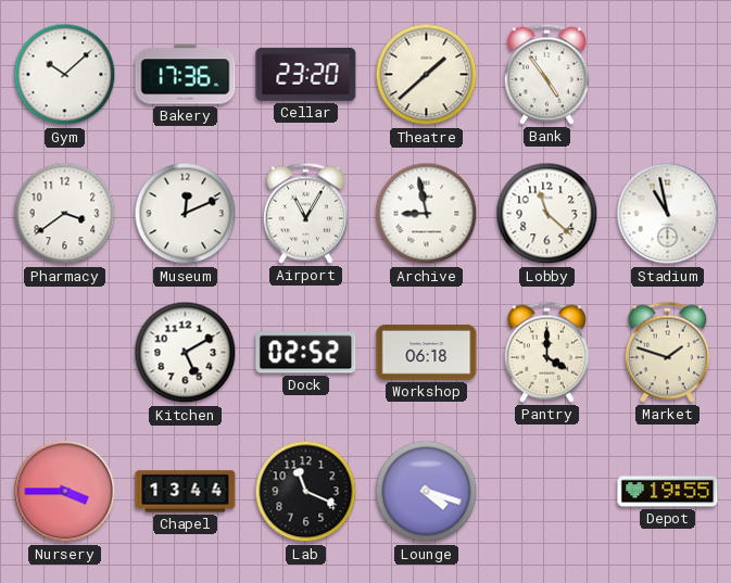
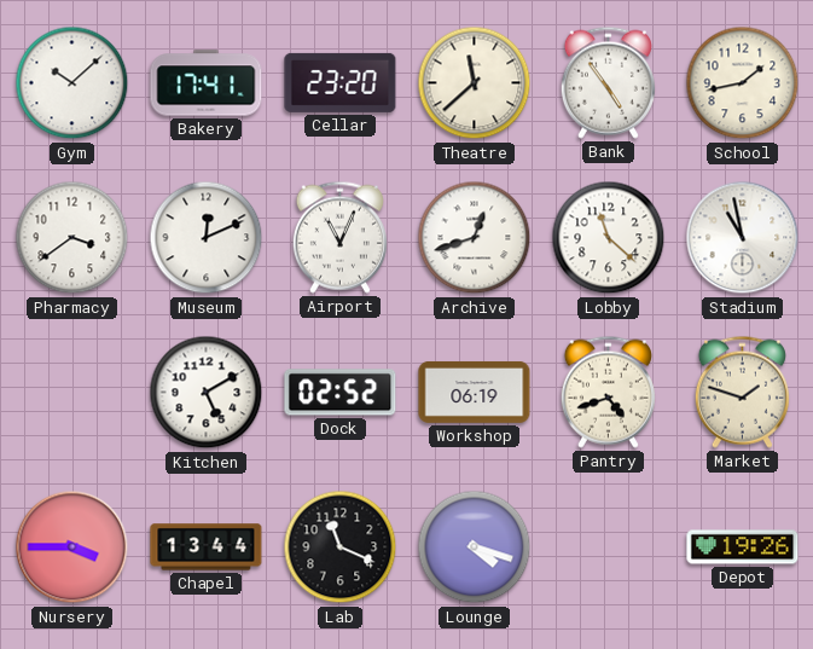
Bakery: 17:36 -> 17:41
Theatre: 1:38 -> 11:38
School: none -> 1:43
Airport: 11:05 -> 11:04
Archive: 8:58 -> 12:42
Workshop: 06:18 -> 06:19
Pantry: 4:00 -> 4:42
Depot: 19:55 -> 19:26
